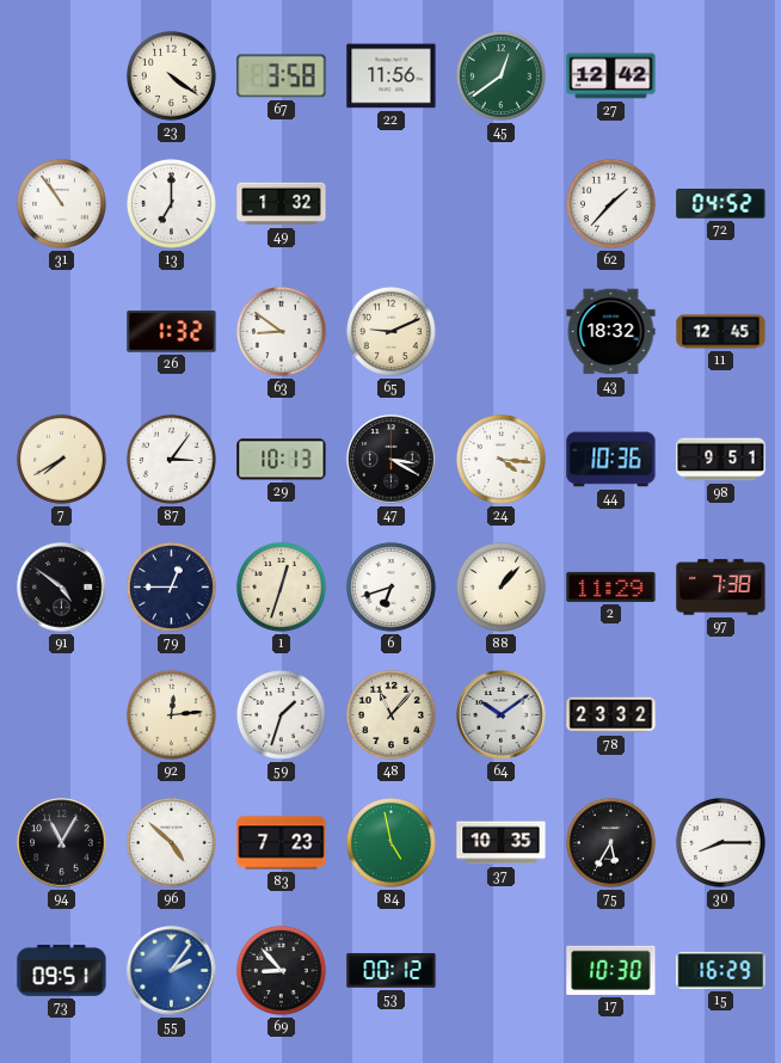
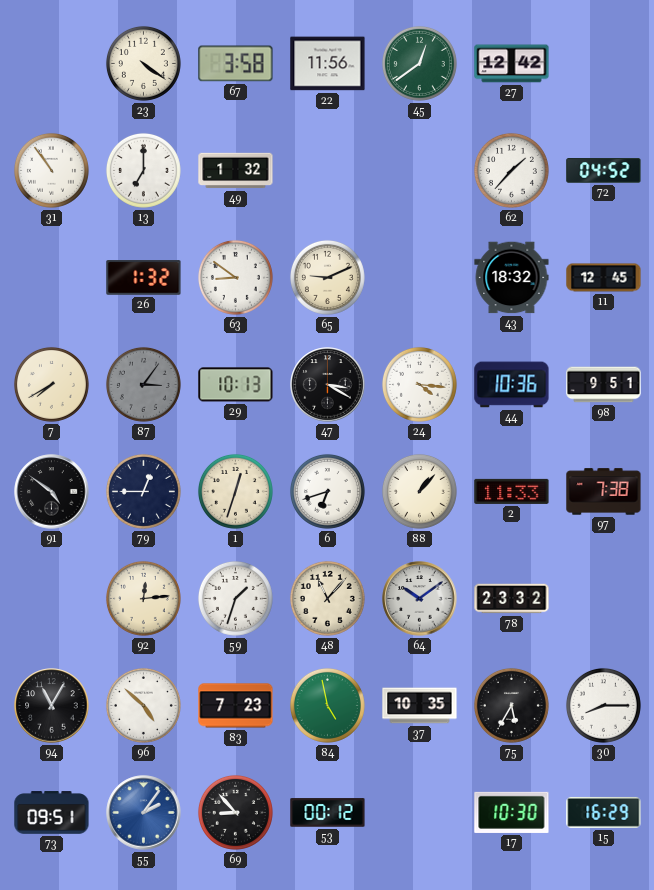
87 dial: white -> grey
2: 11:29 -> 11:33
